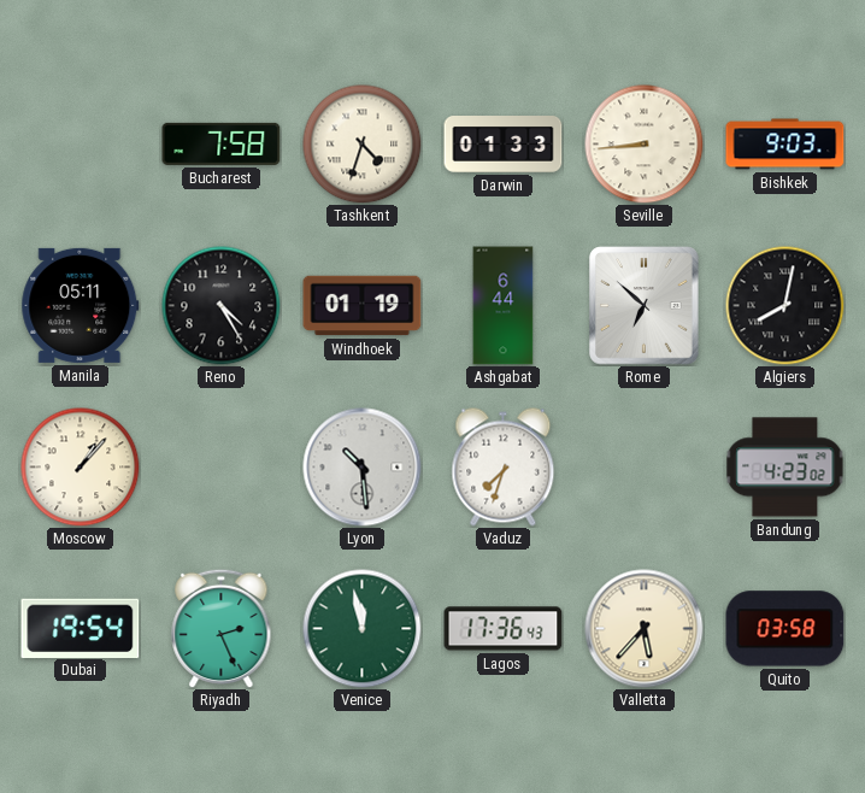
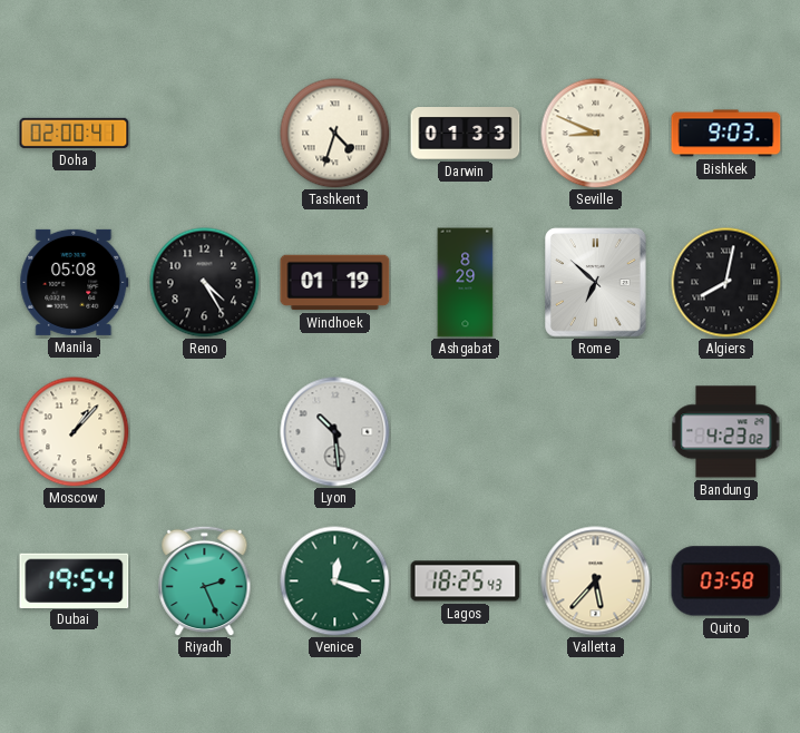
Doha: none -> 02:00
Bucharest: 7:58 -> none
Seville: 8:44 -> 8:49
Manila: 05:11 -> 05:08
Ashgabat: 6:44 -> 8:29
Vaduz: 7:33 -> none
Venice: 11:58 -> 12:18
Lagos: 17:36 -> 18:25
